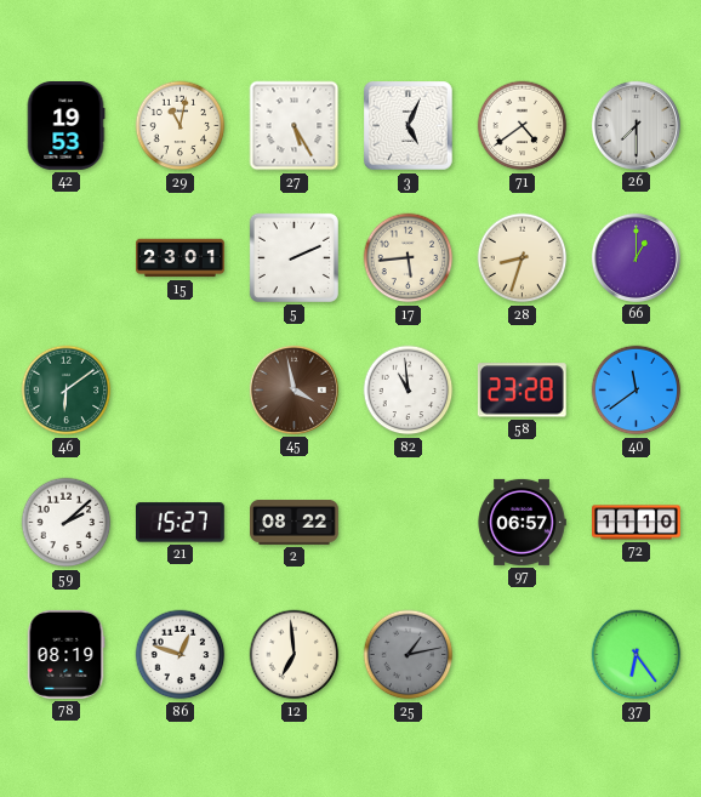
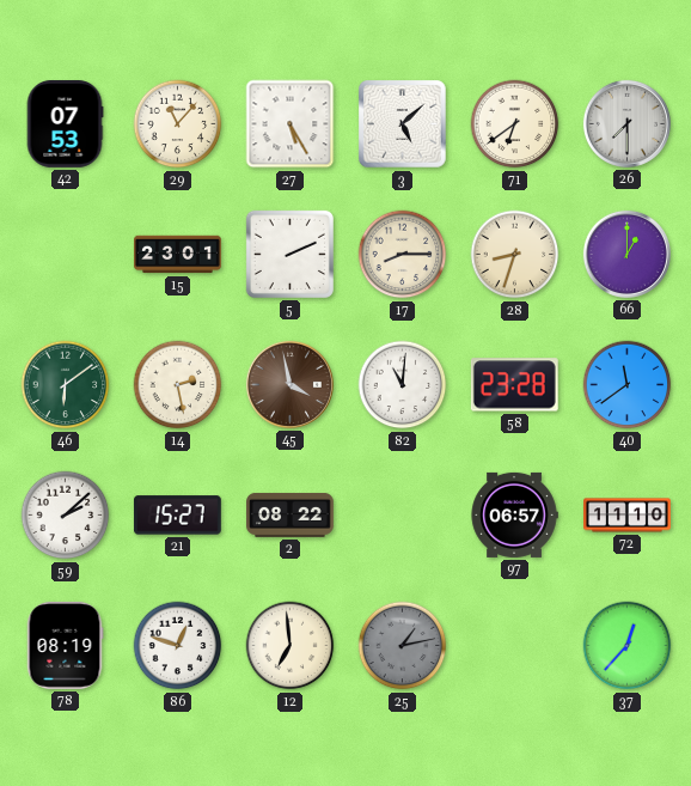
42: 19:53 -> 07:53
29: 11:02 -> 11:07
3: 5:04 -> 5:08
71: 4:39 -> 6:39
17: 5:44 -> 8:15
14: none -> 2:28
82: 10:59 -> 11:01
37: 6:24 -> 12:37
